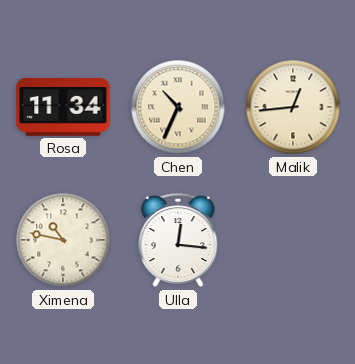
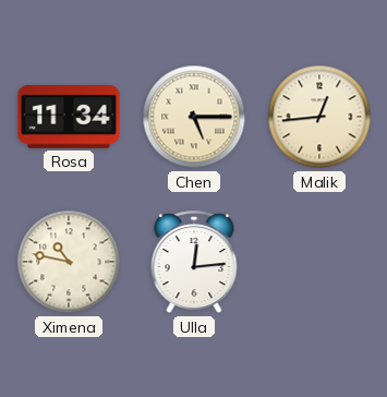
Chen: 10:34 -> 5:15
Ulla: 12:16 -> 12:14
